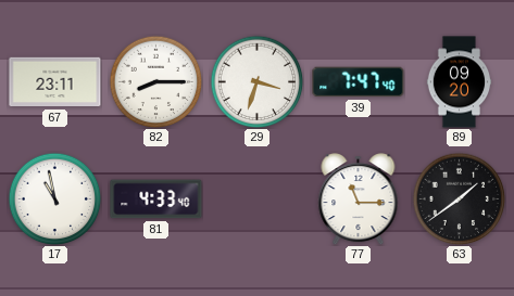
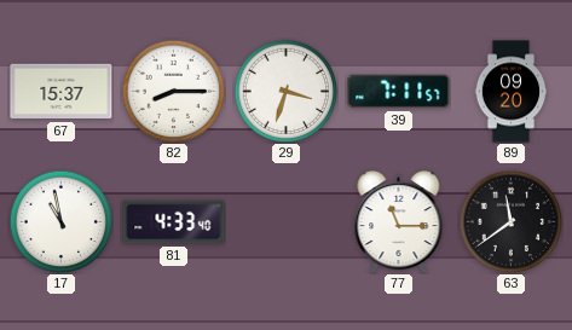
67: 23:11 -> 15:37
39: 7:47 -> 7:11
63: 1:39 -> 11:39
